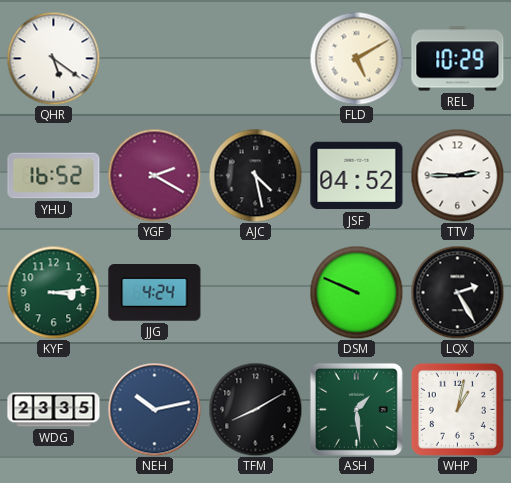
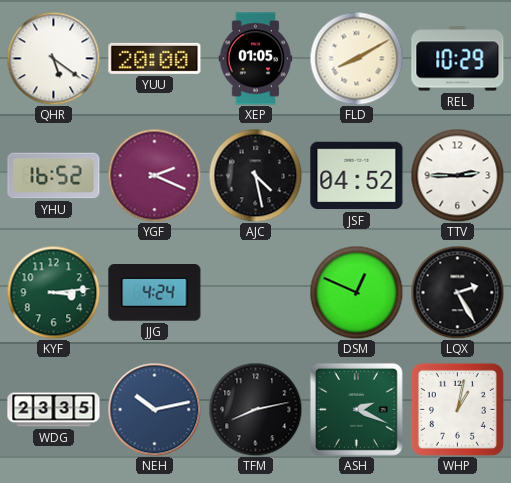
YUU: none -> 20:00
XEP: none -> 01:05
FLD: 5:10 -> 8:10
YGF: 2:20 -> 2:19
DSM: 9:49 -> 12:49
TFM: 8:10 -> 8:13
ASH: 1:29 -> 2:19
